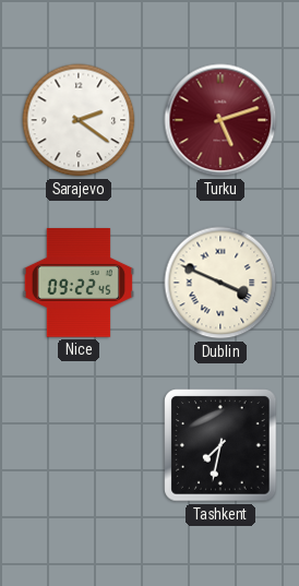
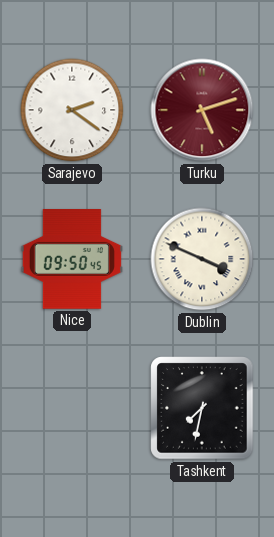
Nice: 09:22 -> 09:50
